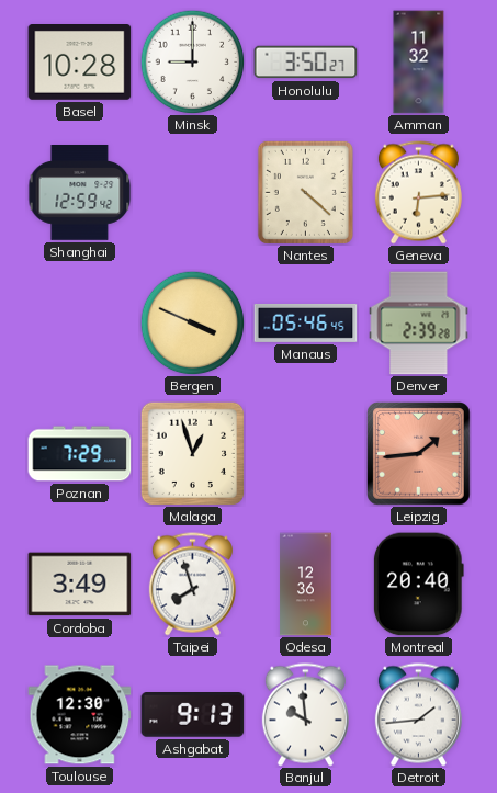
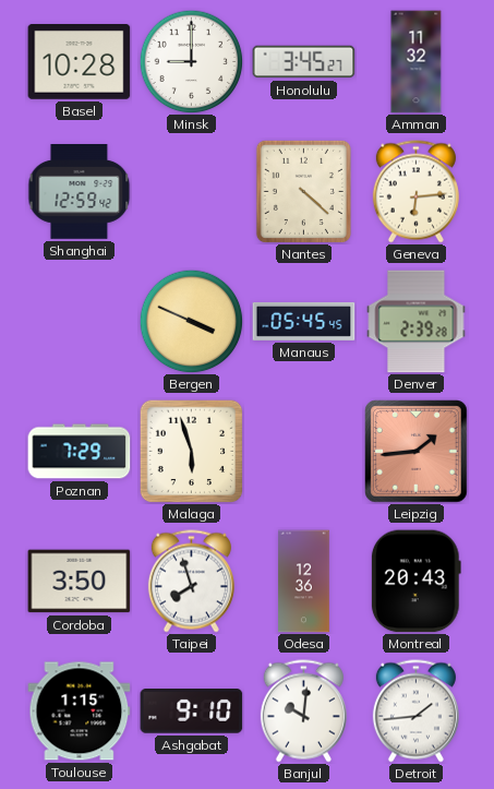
Honolulu: 3:50 -> 3:45
Manaus: 05:46 -> 05:45
Malaga: 12:57 -> 5:57
Cordoba: 3:49 -> 3:50
Montreal: 20:40 -> 20:43
Toulouse: 12:30 -> 1:15
Ashgabat: 9:13 -> 9:10
Banjul: 9:59 -> 10:01
